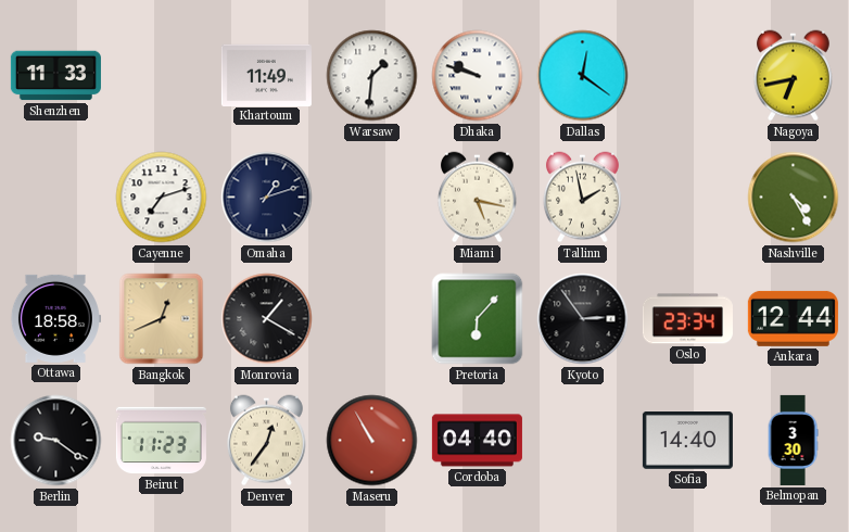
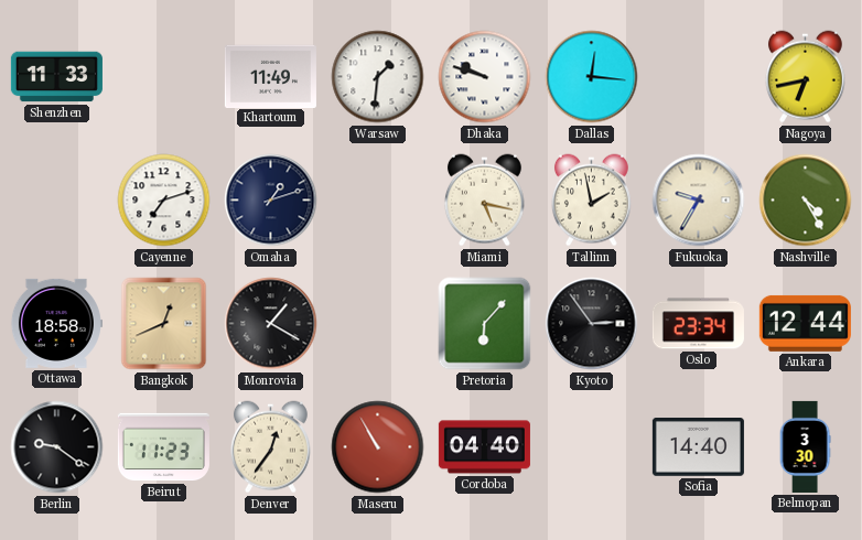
Dallas: 12:21 -> 12:16
Fukuoka: none -> 9:35
